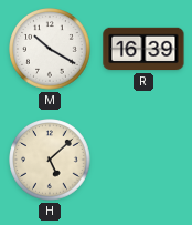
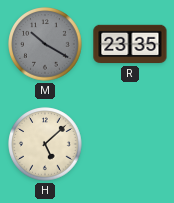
M dial: white -> grey
R: 16:39 -> 23:35
